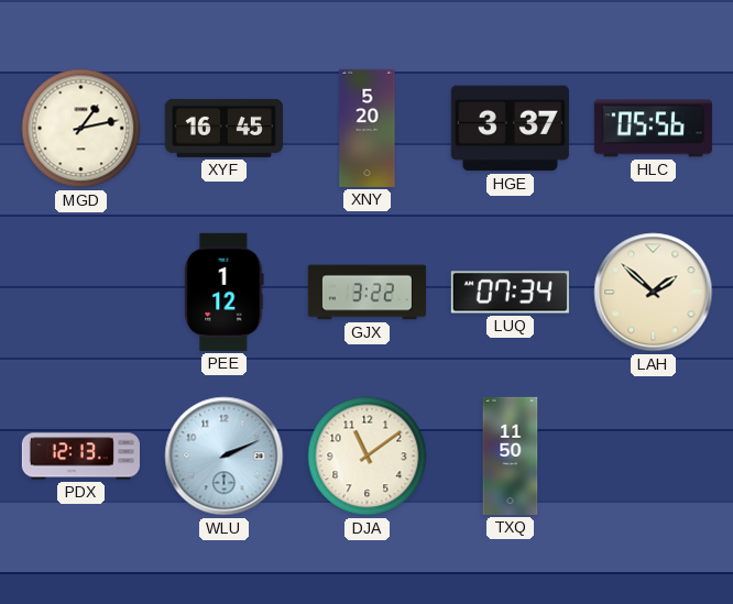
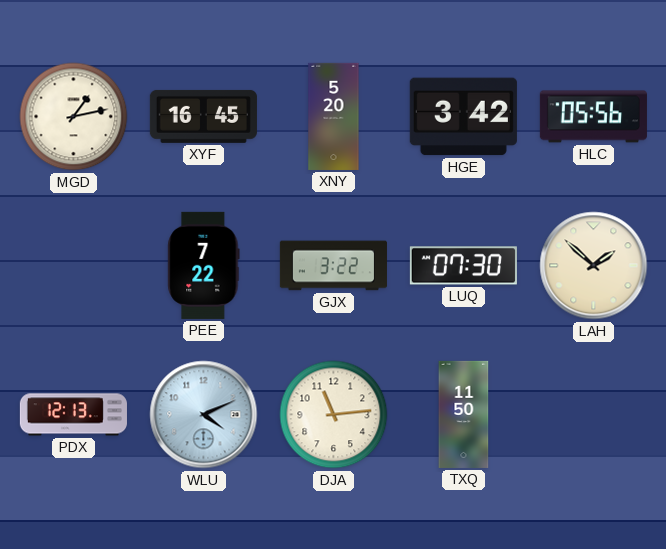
HGE: 3:37 -> 3:42
PEE: 1:12 -> 7:22
LUQ: 07:34 -> 07:30
WLU: 2:11 -> 4:11
DJA: 11:09 -> 11:14
